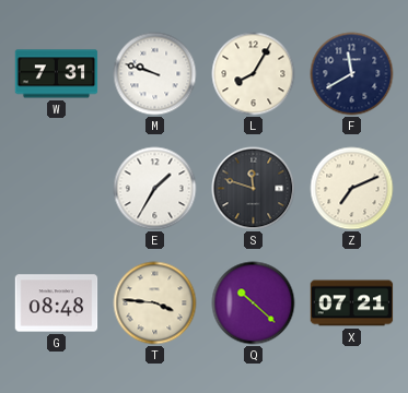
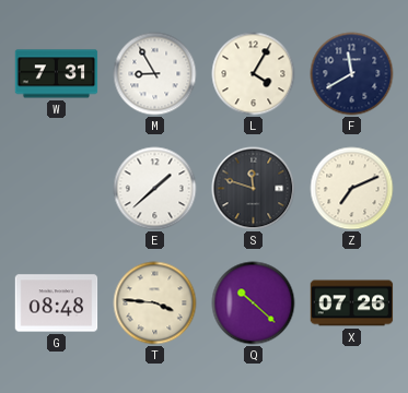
M: 9:48 -> 8:55
L: 8:05 -> 4:05
E: 1:35 -> 1:38
X: 07:21 -> 07:26
